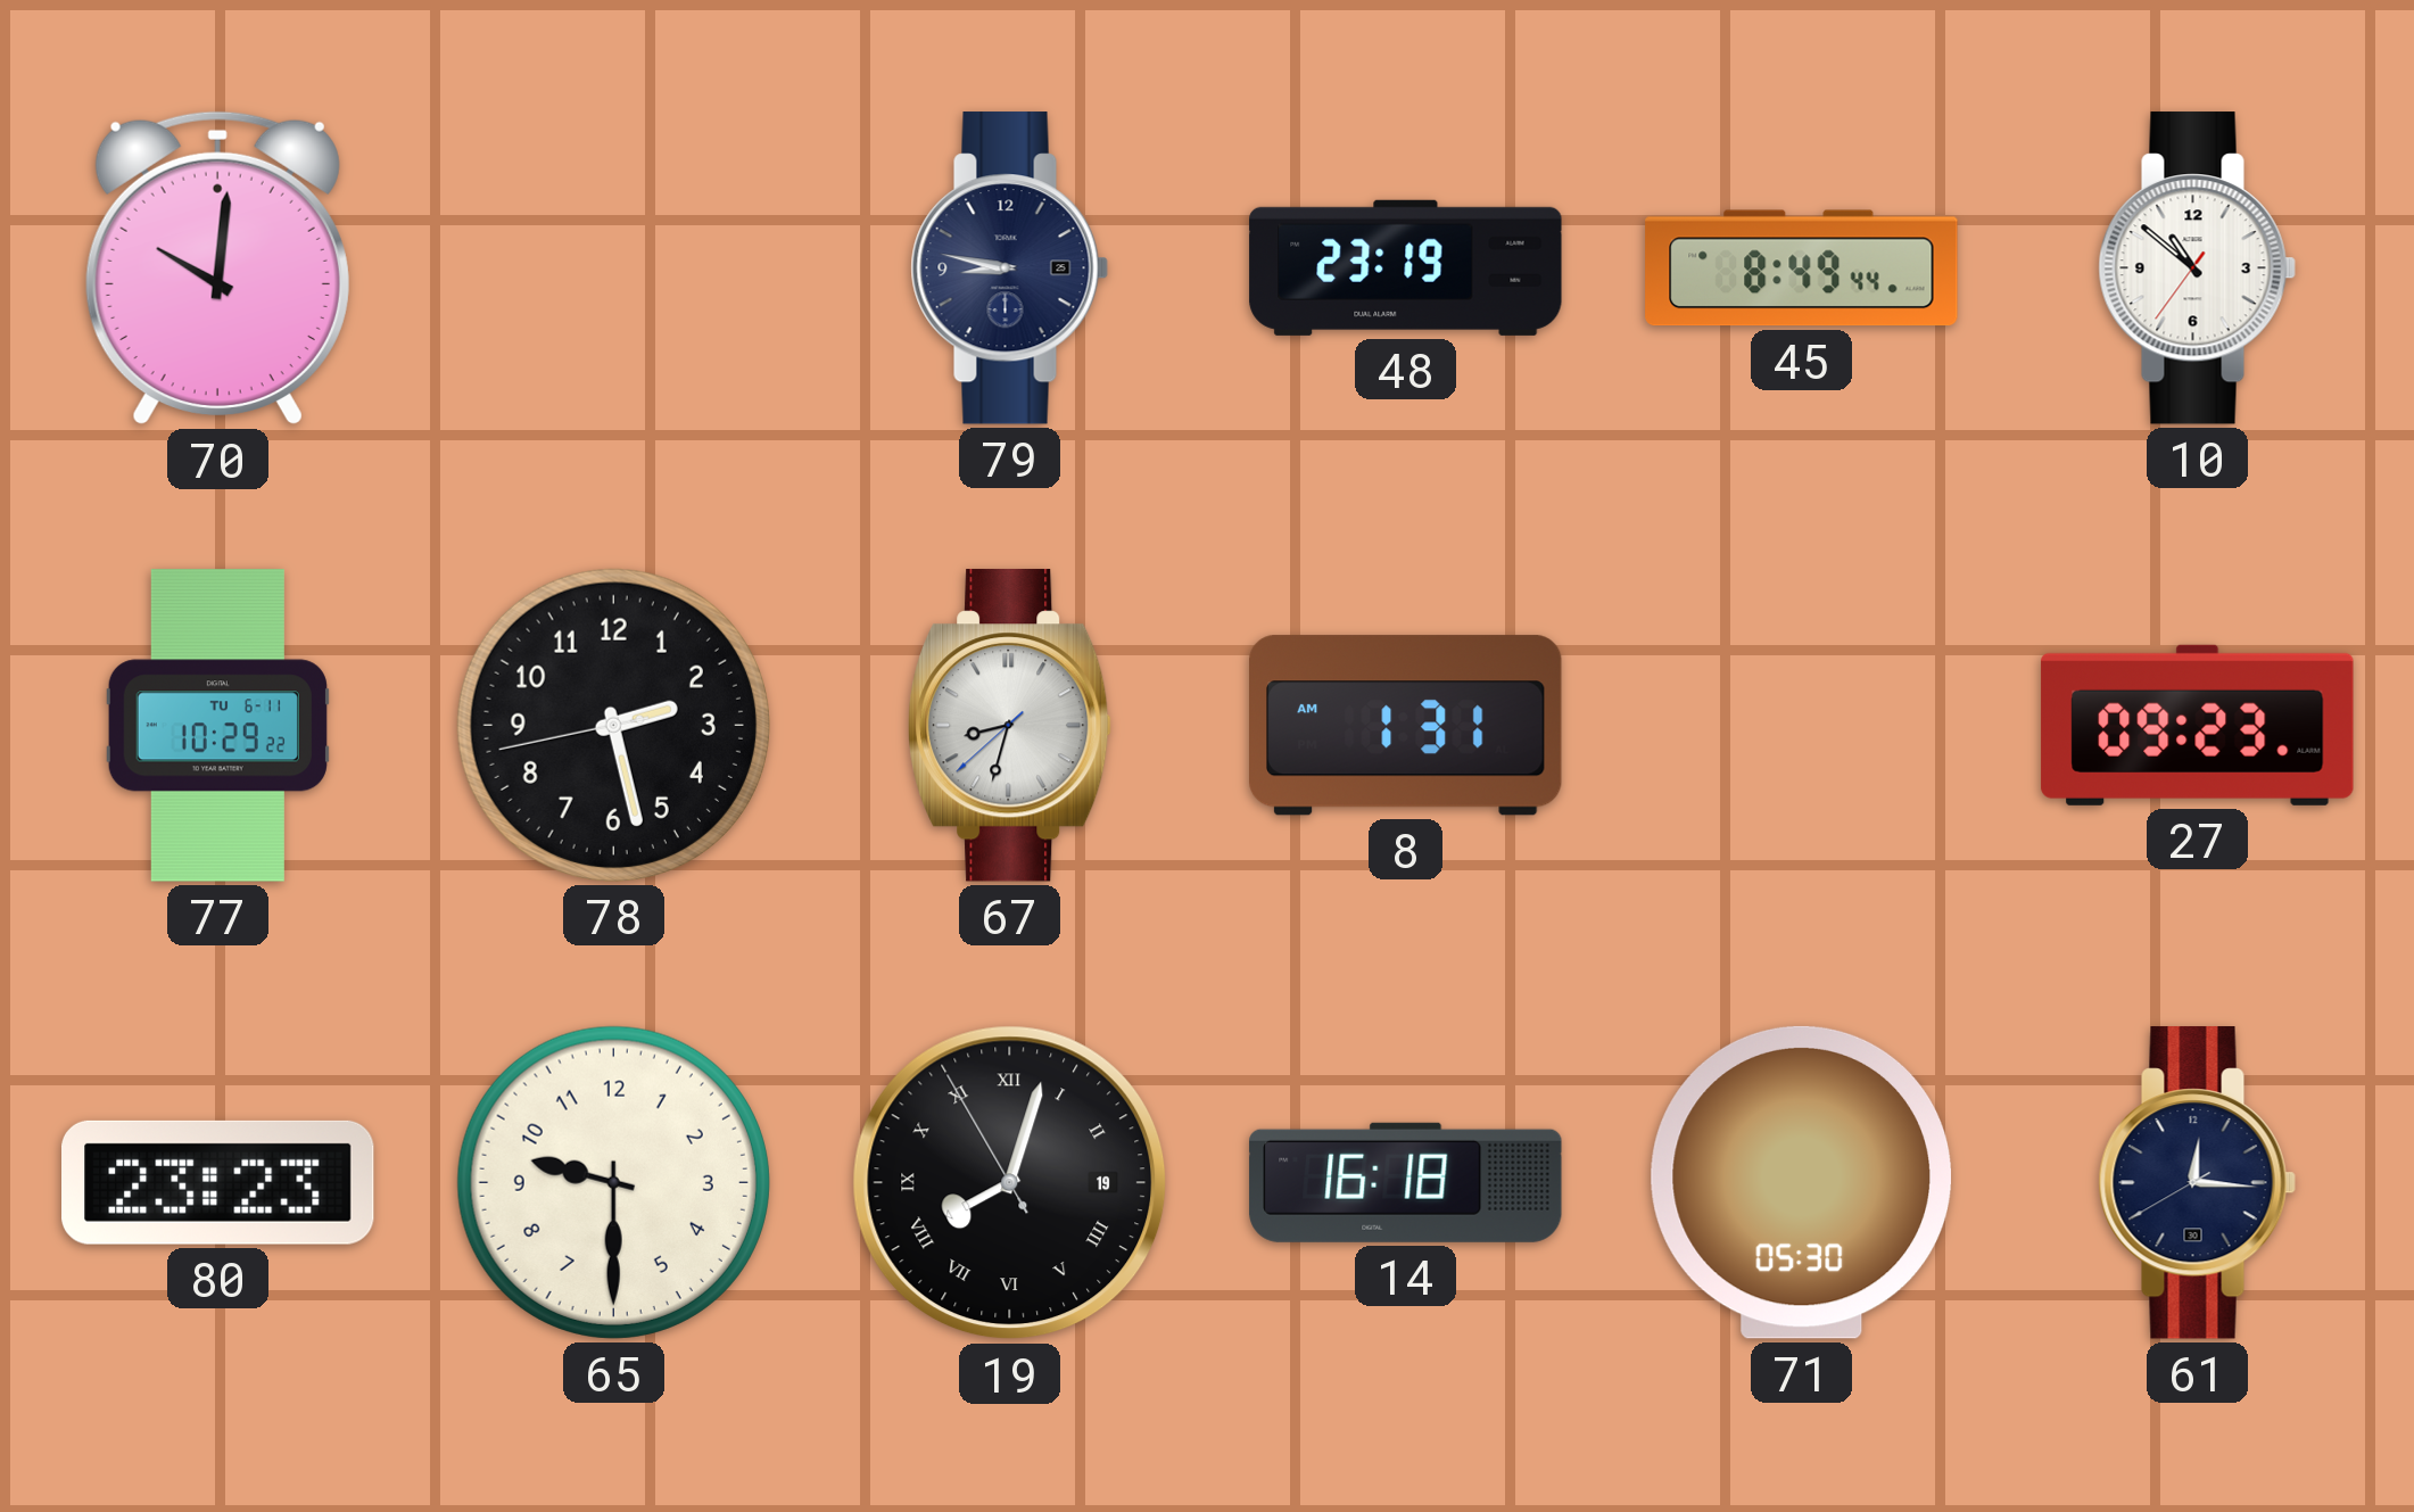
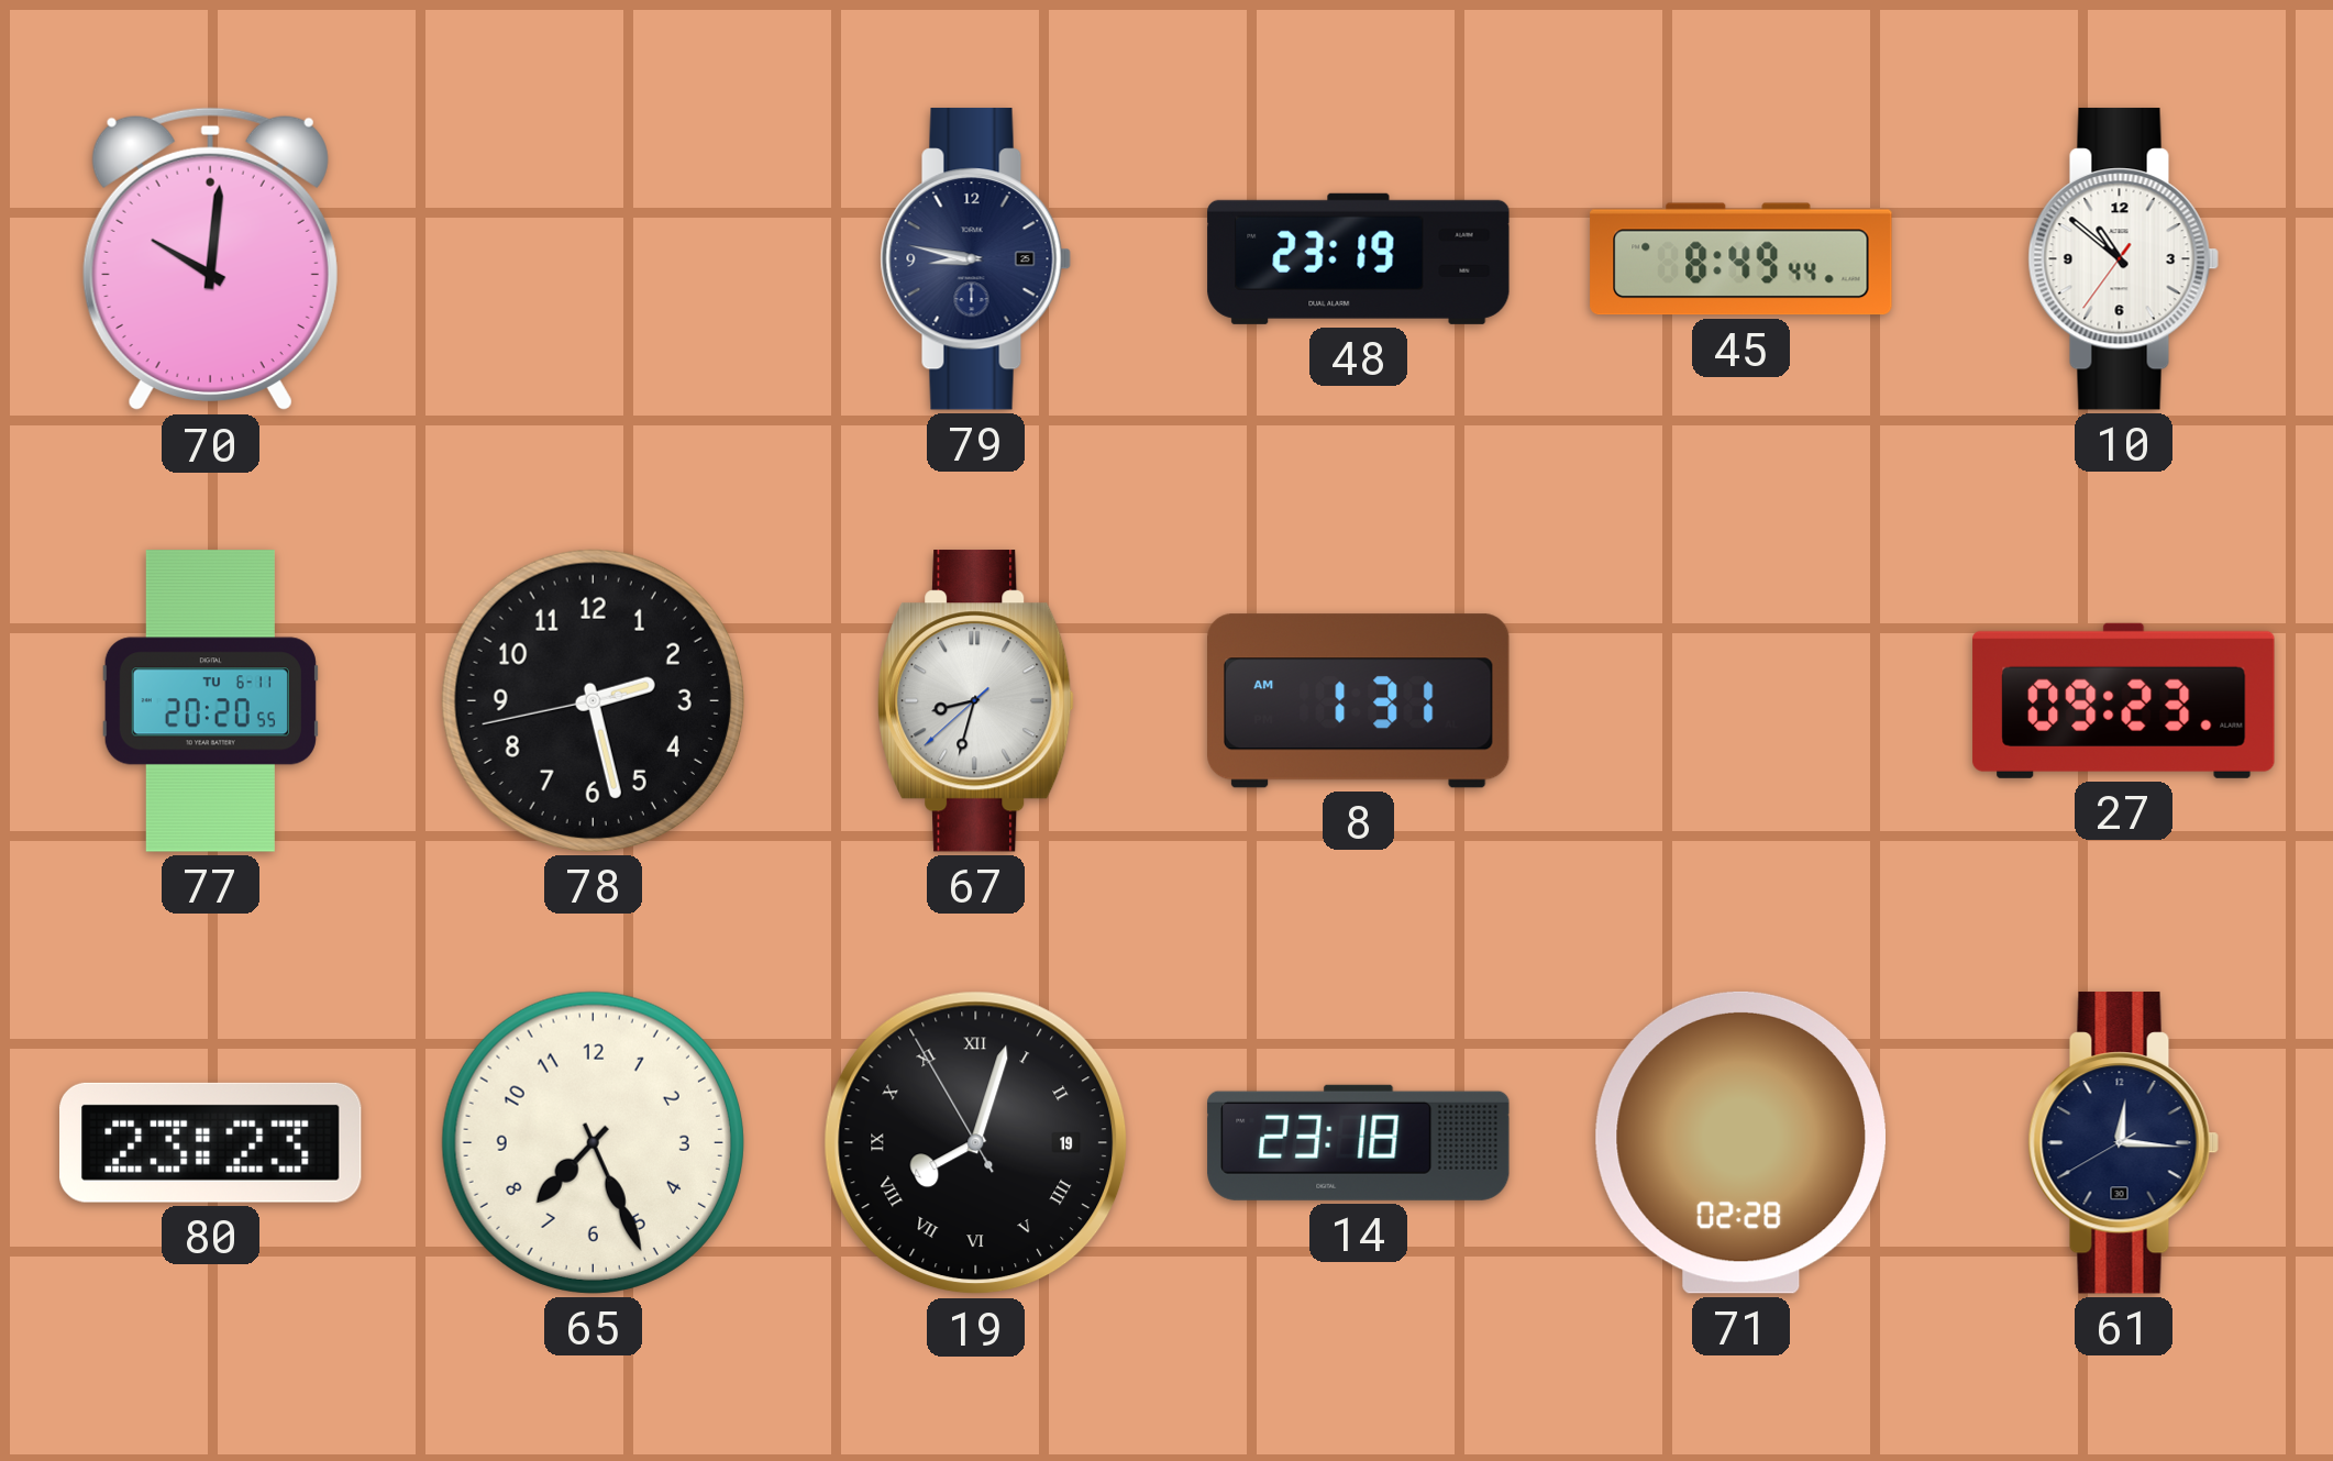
77: 10:29 -> 20:20
65: 9:30 -> 7:26
14: 16:18 -> 23:18
71: 05:30 -> 02:28
